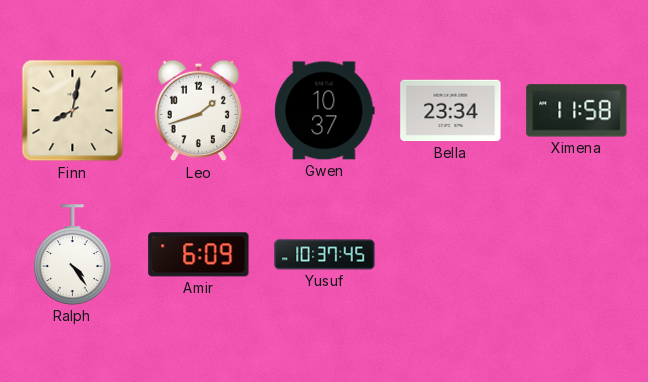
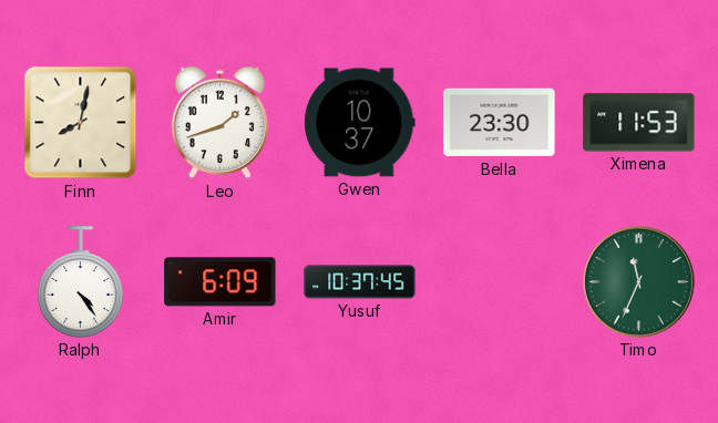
Bella: 23:34 -> 23:30
Ximena: 11:58 -> 11:53
Timo: none -> 11:34
